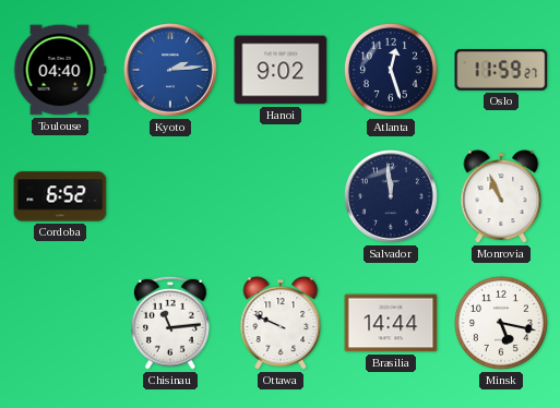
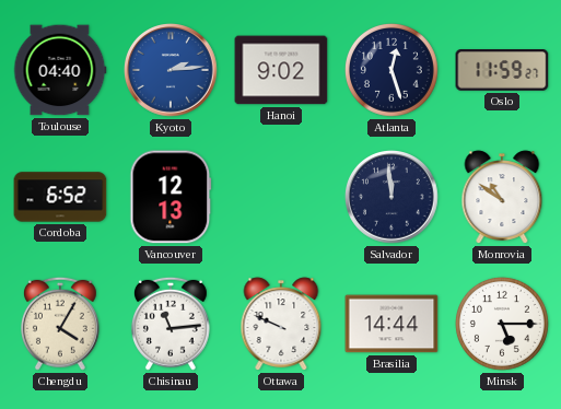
Vancouver: none -> 12:13
Monrovia: 10:56 -> 10:51
Chengdu: none -> 4:05
Minsk: 5:17 -> 5:15
